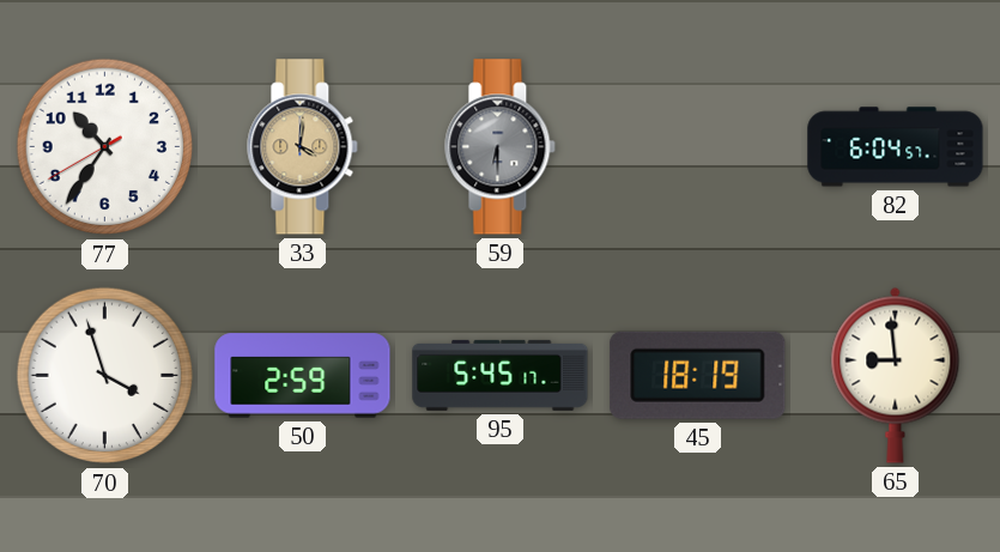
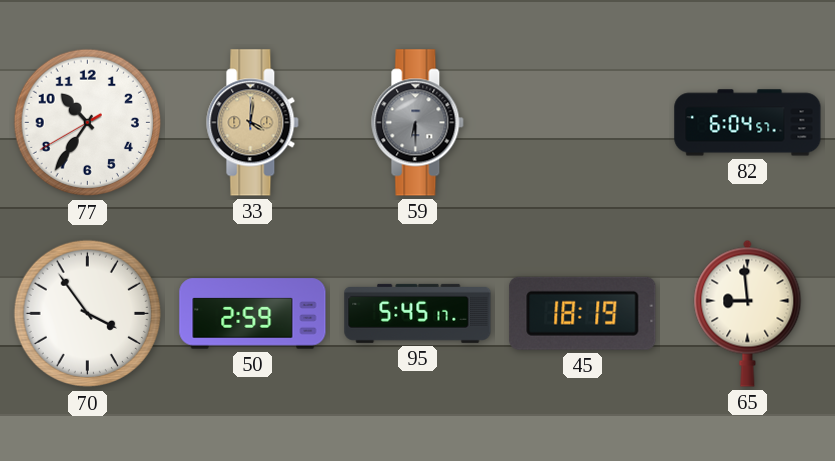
70: 3:57 -> 3:54
